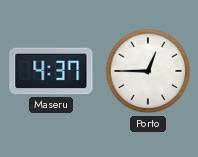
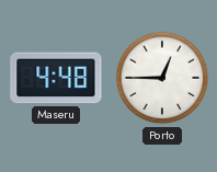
Maseru: 4:37 -> 4:48
